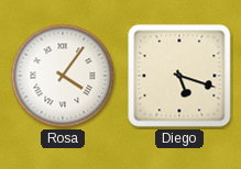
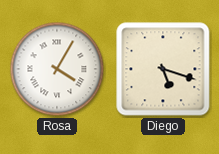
Rosa: 4:06 -> 4:05
